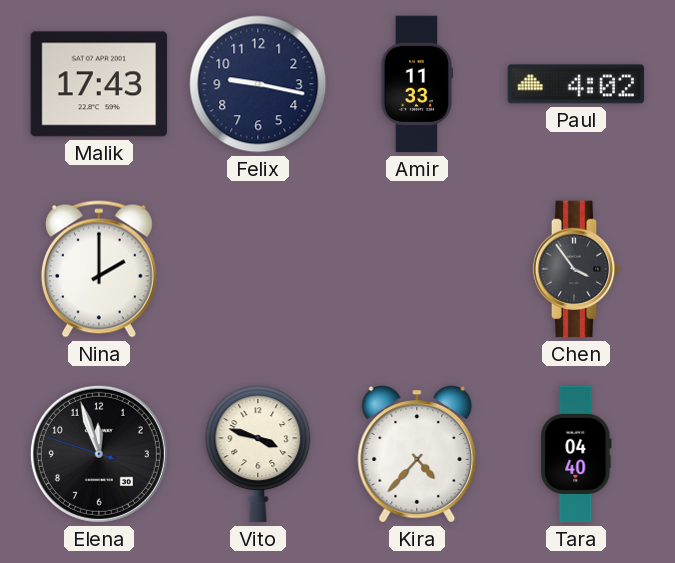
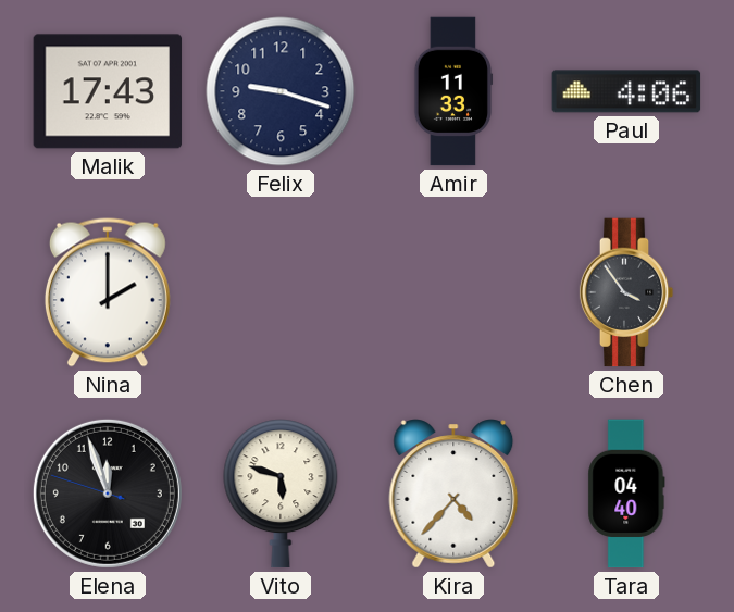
Felix: 9:17 -> 9:18
Paul: 4:02 -> 4:06
Vito: 3:48 -> 5:48
